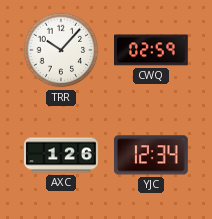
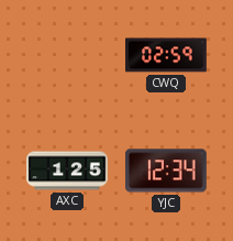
TRR: 10:07 -> none
AXC: 1:26 -> 1:25
